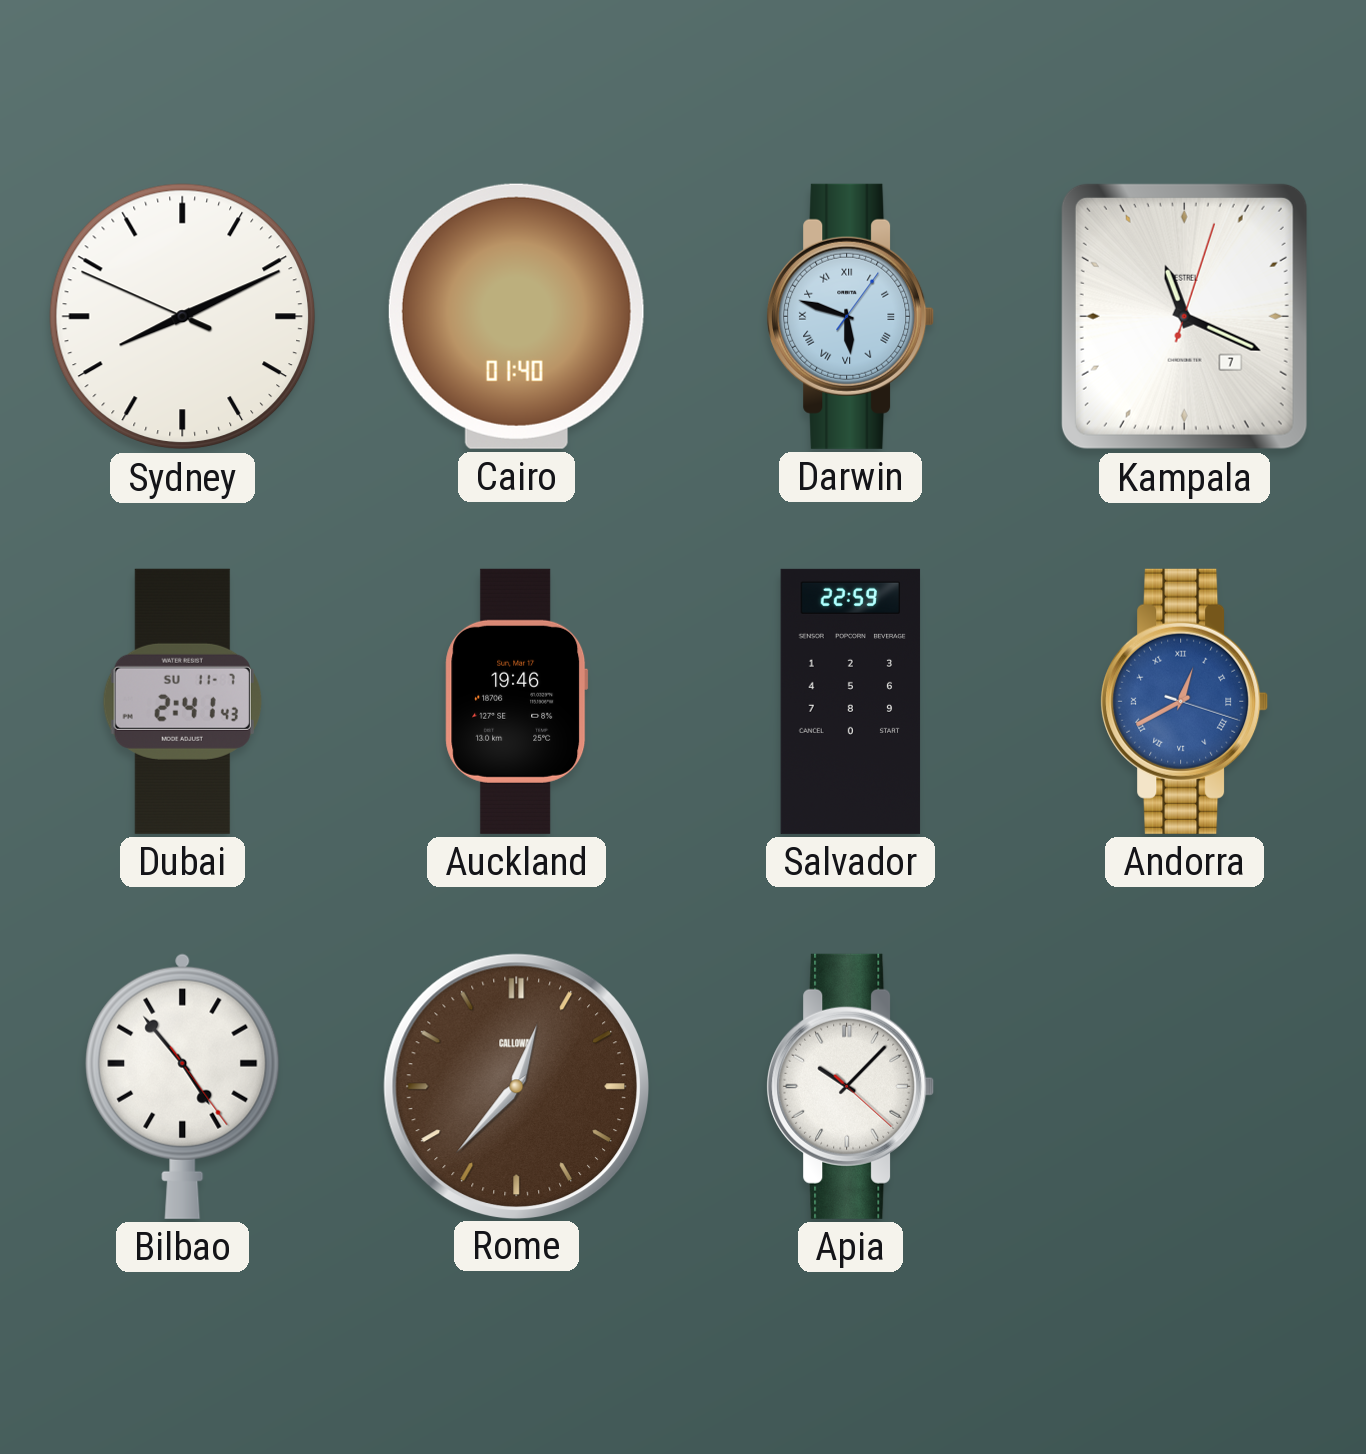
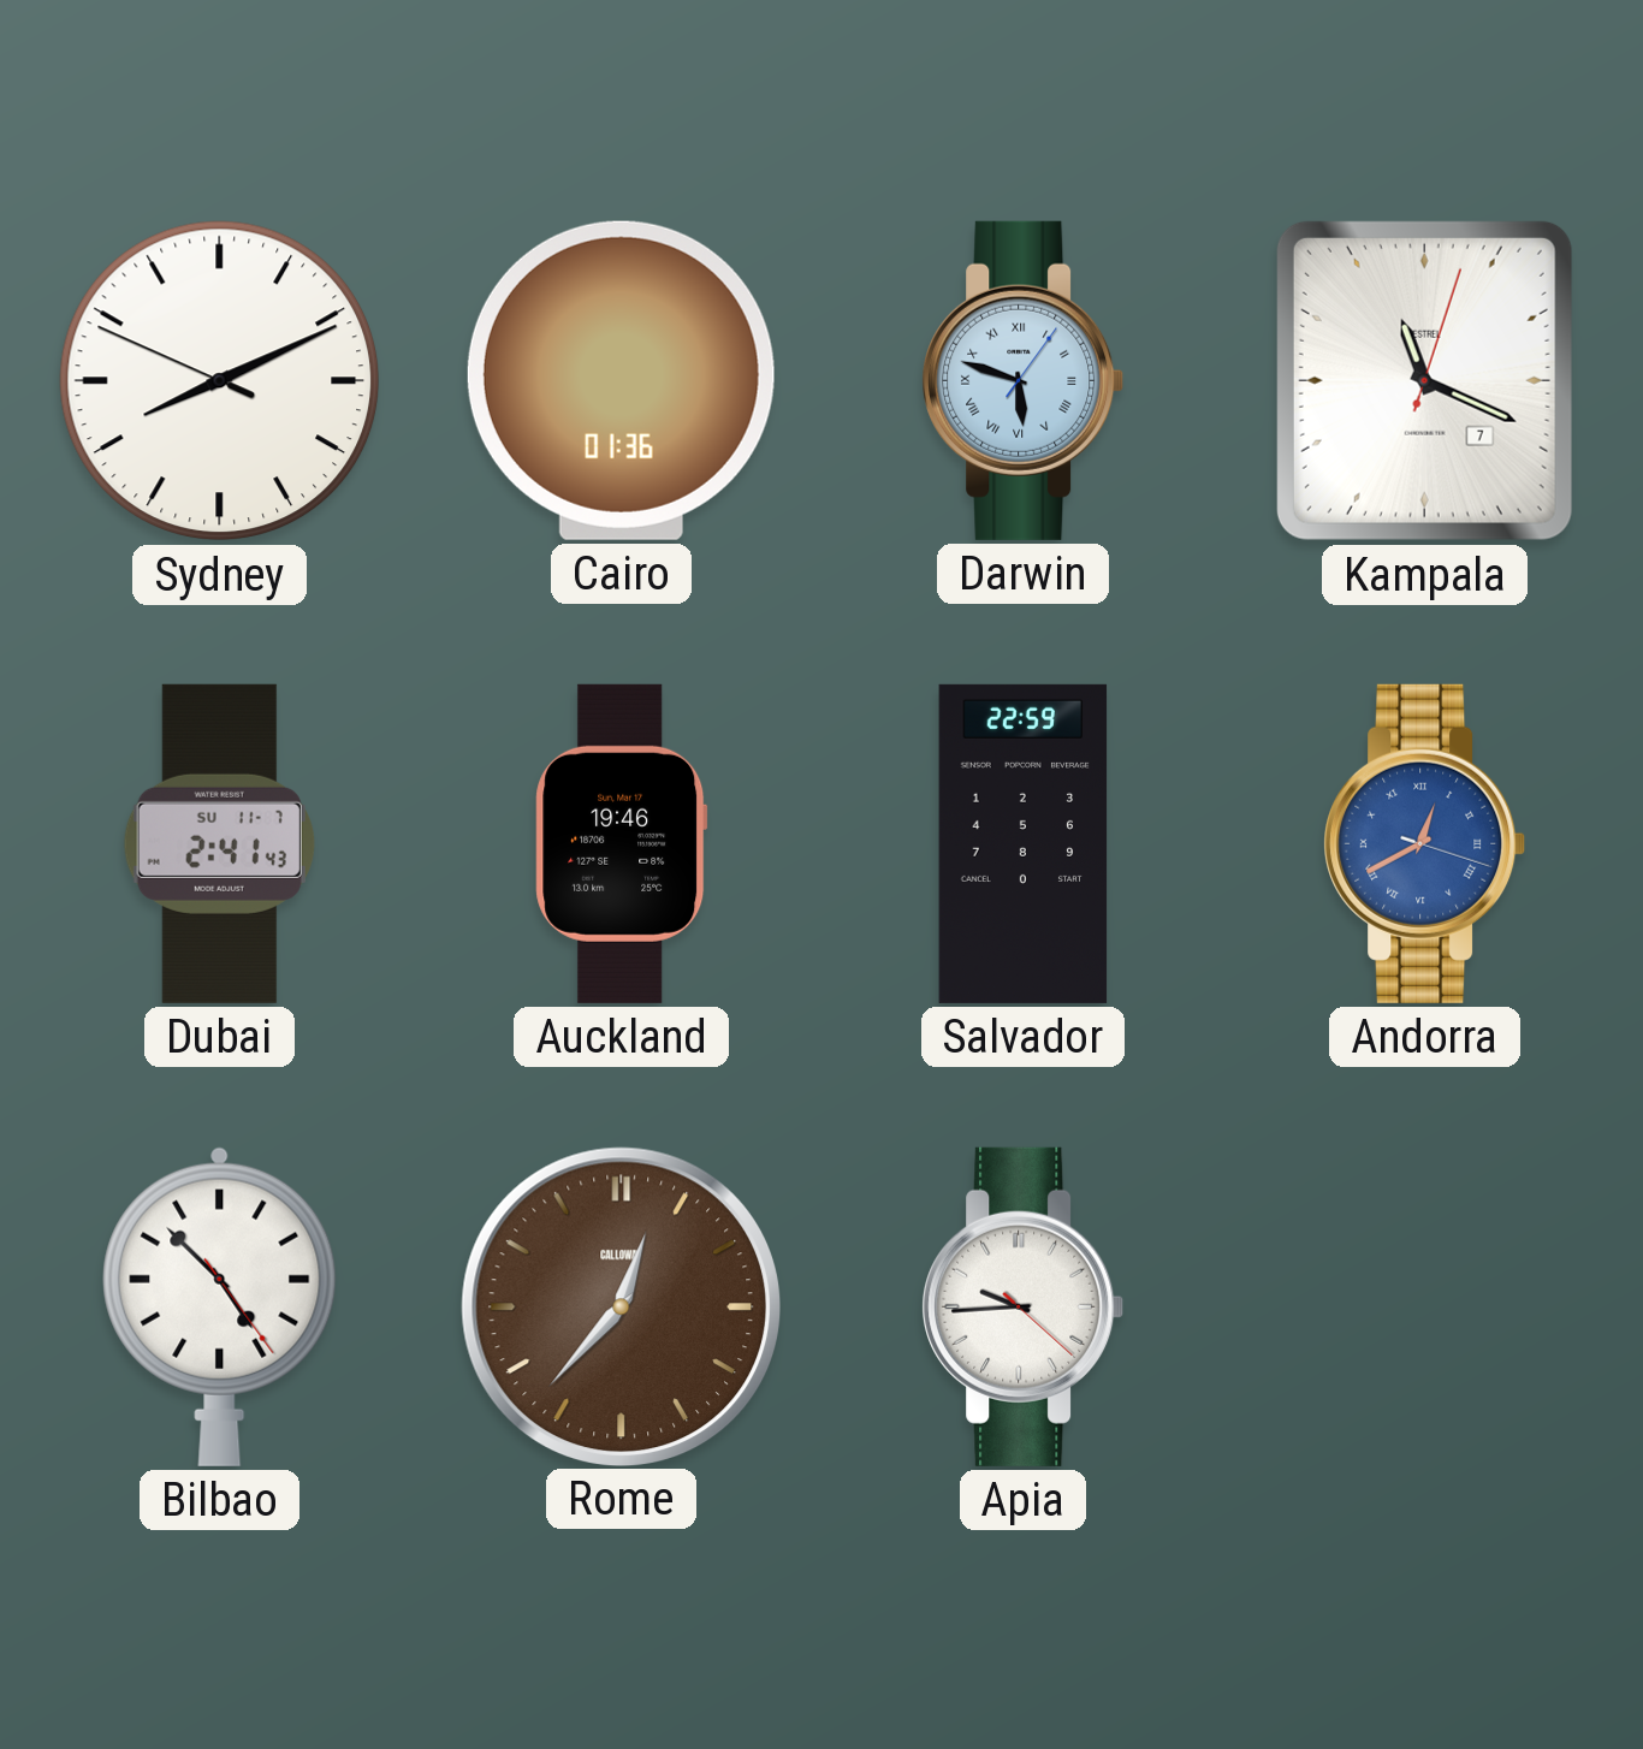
Cairo: 01:40 -> 01:36
Bilbao: 4:53 -> 4:52
Apia: 10:07 -> 9:44
